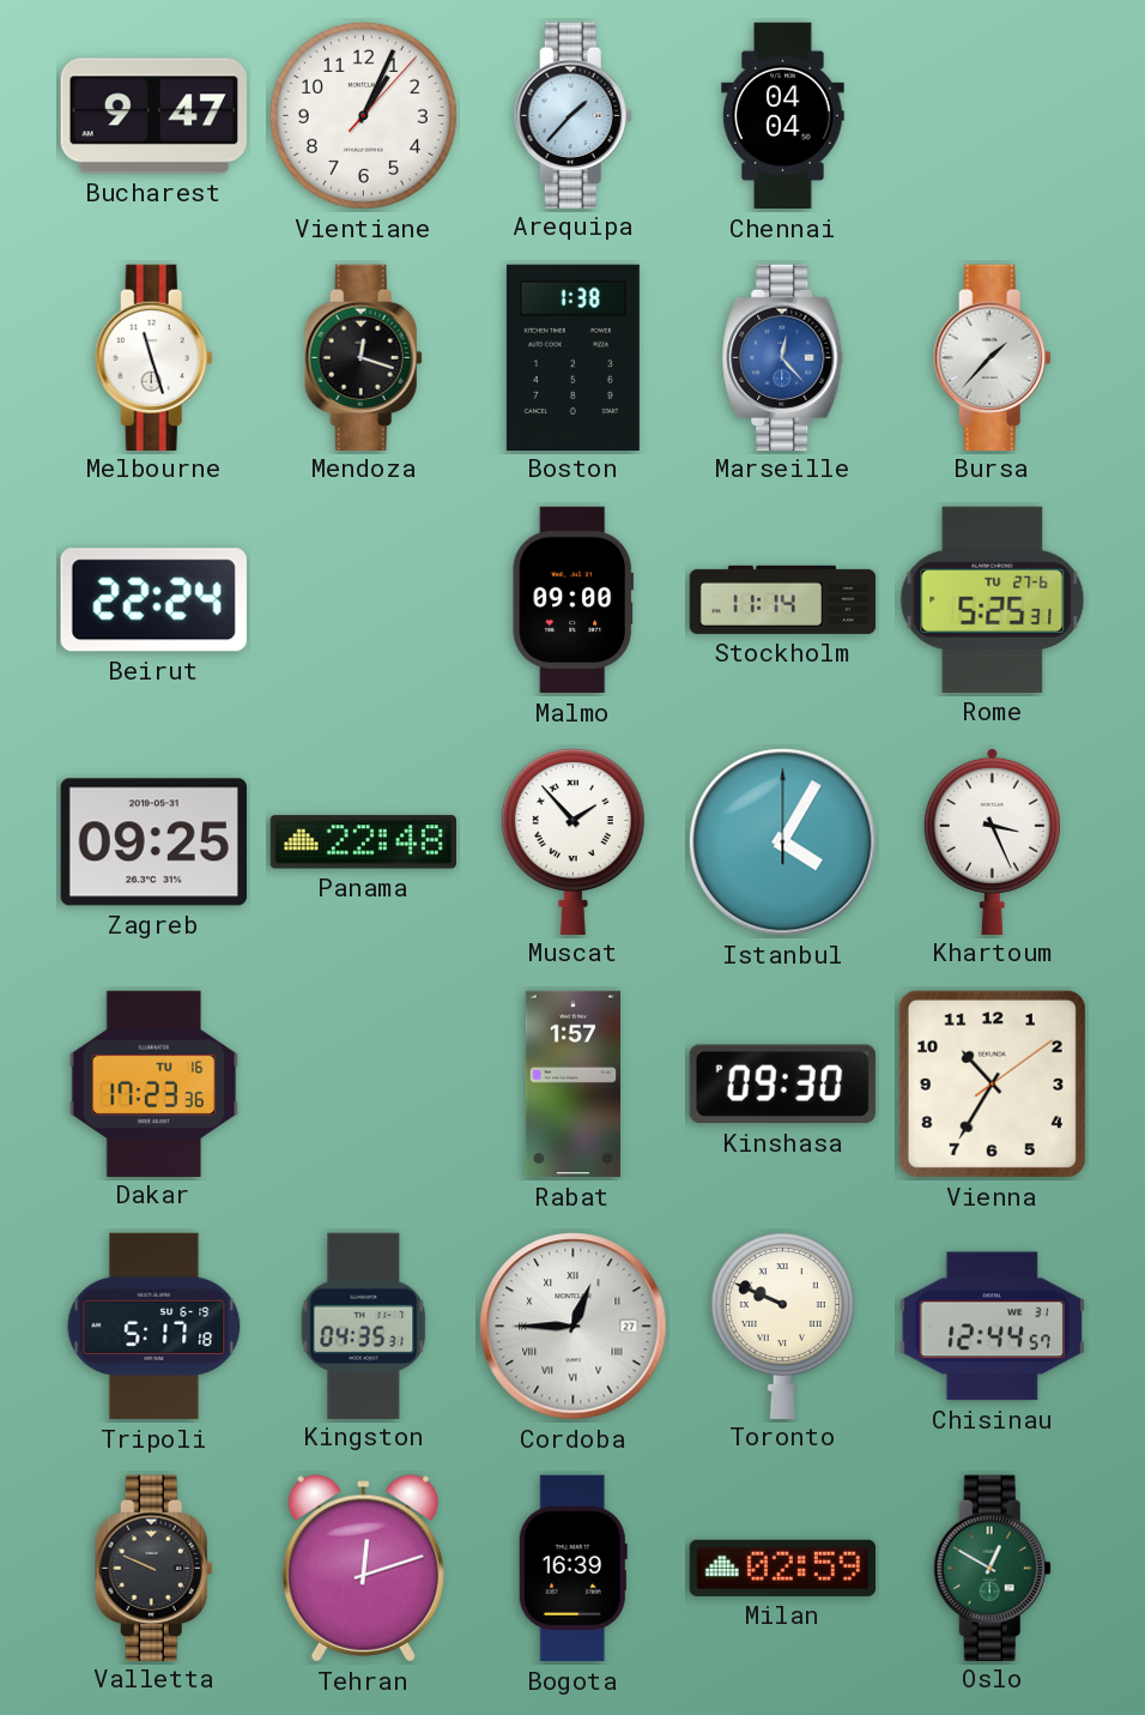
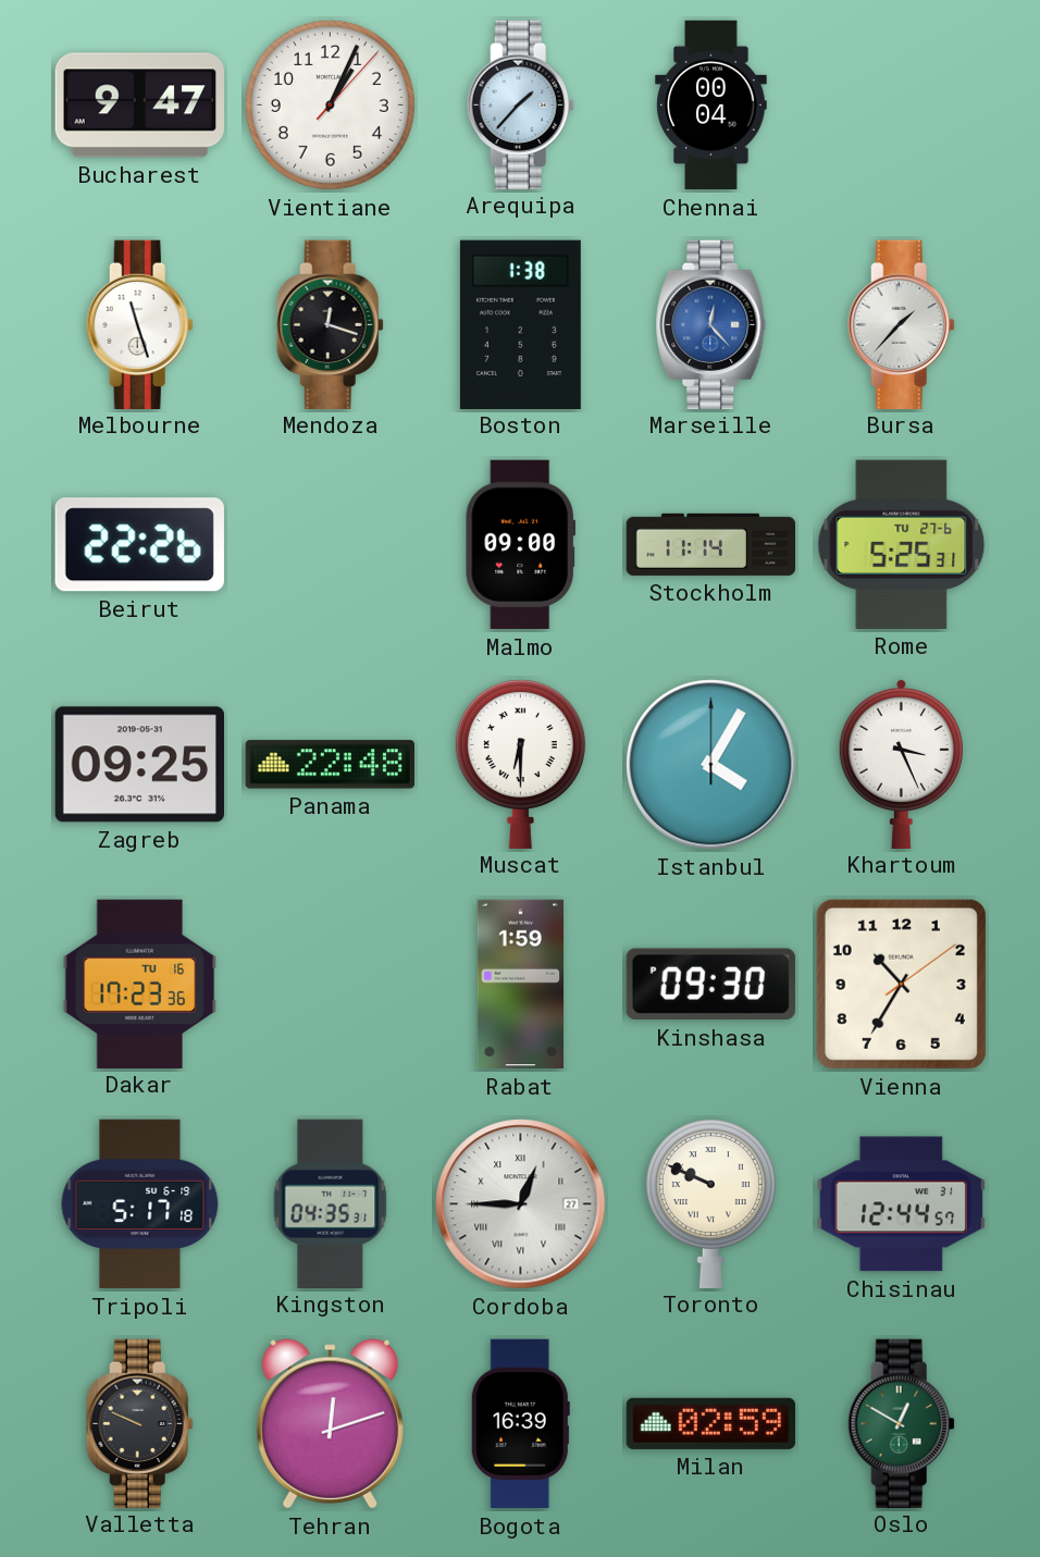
Chennai: 04:04 -> 00:04
Beirut: 22:24 -> 22:26
Muscat: 1:53 -> 6:30
Rabat: 1:57 -> 1:59
